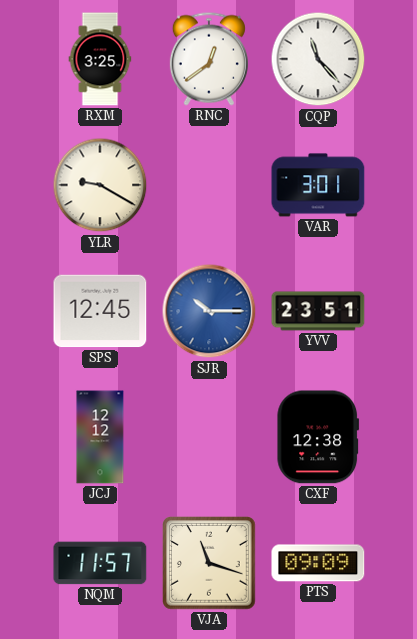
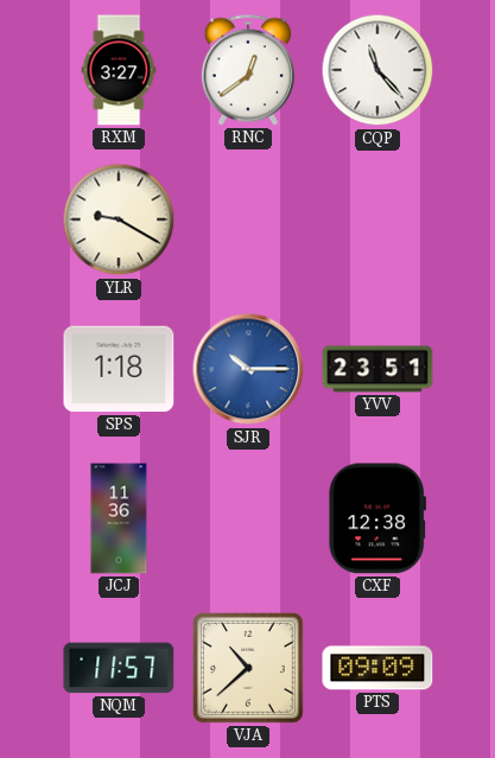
RXM: 3:25 -> 3:27
VAR: 3:01 -> none
SPS: 12:45 -> 1:18
JCJ: 12:12 -> 11:36
VJA: 11:18 -> 10:38
